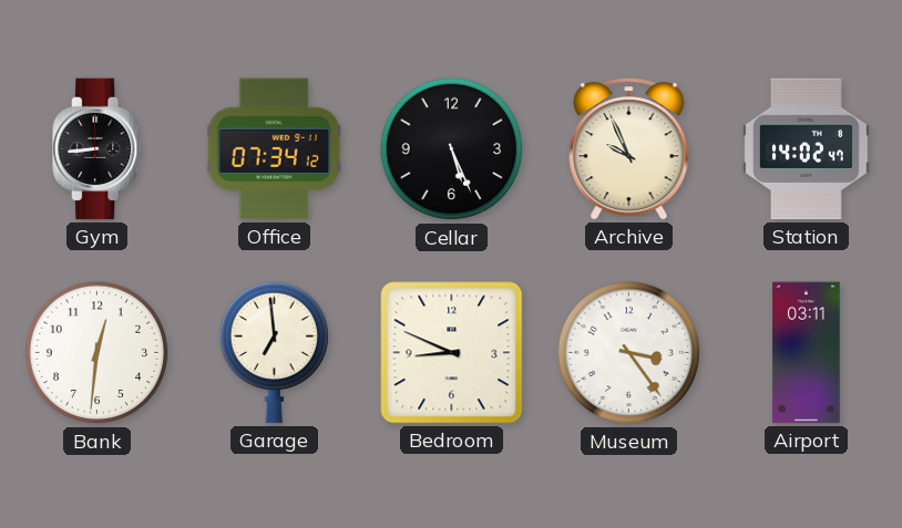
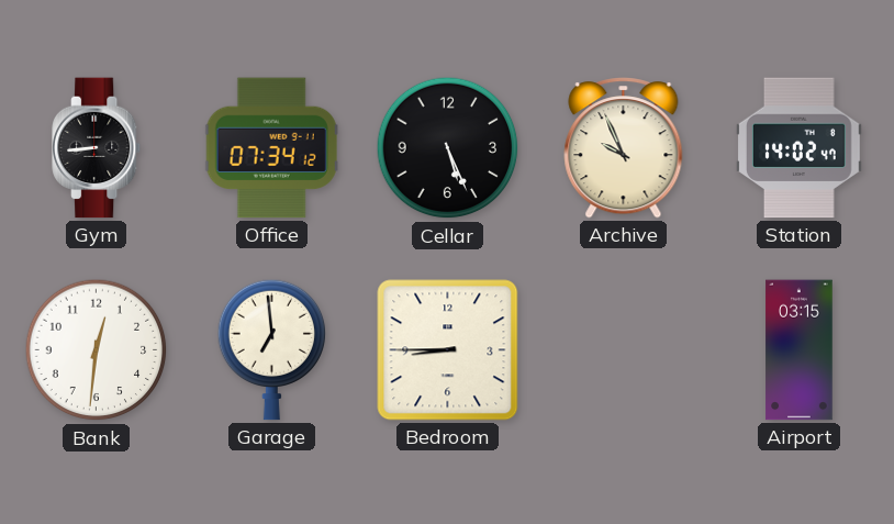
Bedroom: 8:49 -> 8:45
Museum: 3:24 -> none
Airport: 03:11 -> 03:15
